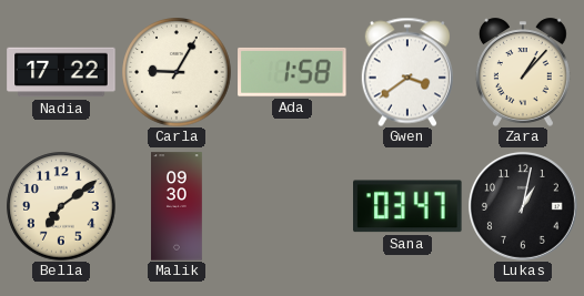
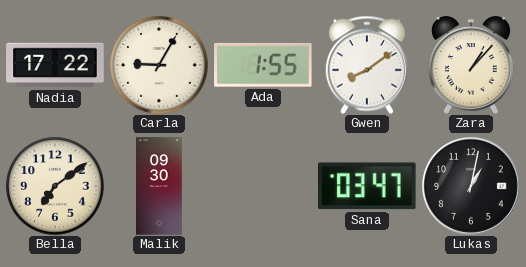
Ada: 1:58 -> 1:55
Gwen: 3:39 -> 8:09
